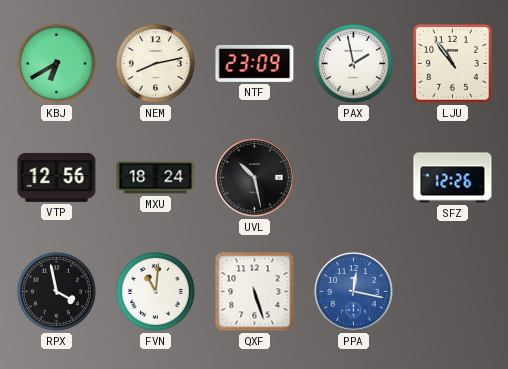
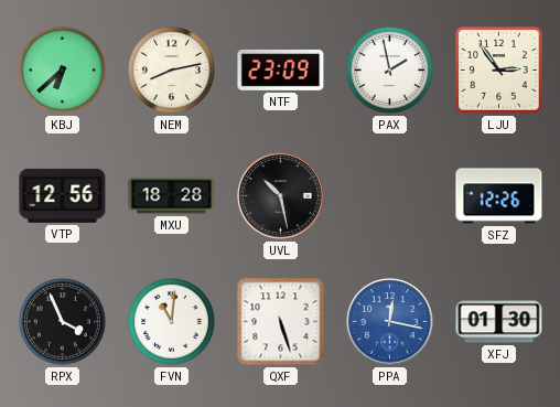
KBJ: 6:40 -> 6:38
LJU: 10:54 -> 2:54
MXU: 18:24 -> 18:28
RPX: 3:58 -> 3:56
XFJ: none -> 01:30
